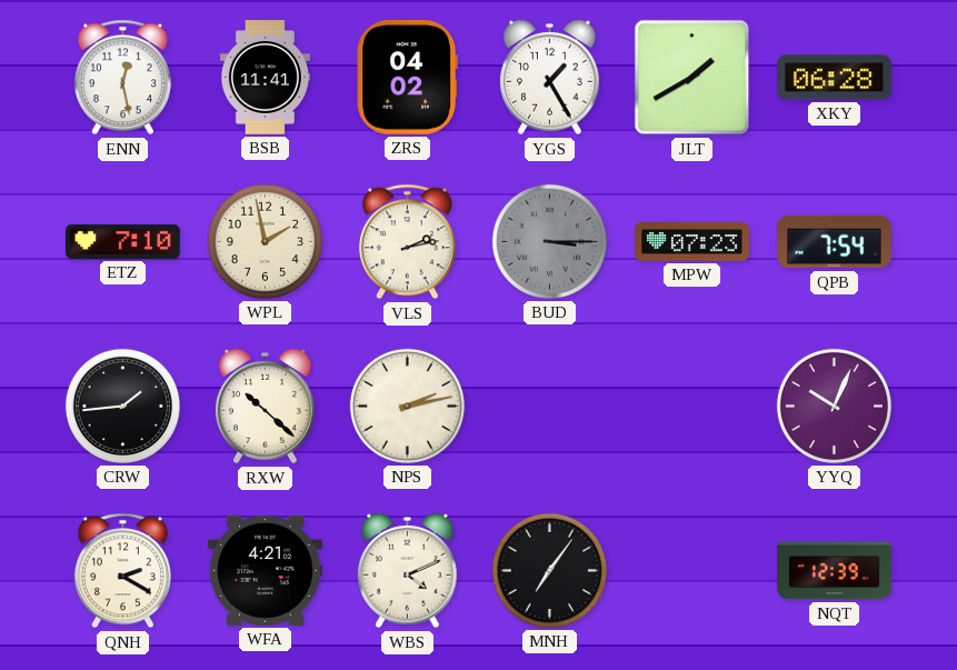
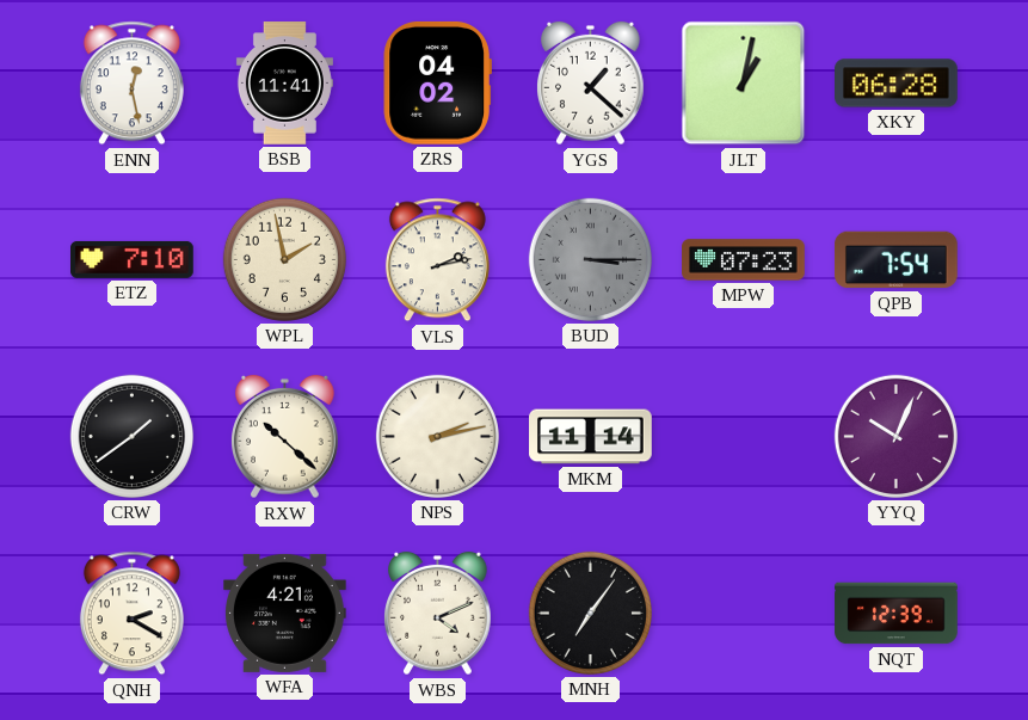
YGS: 1:25 -> 1:22
JLT: 1:40 -> 1:02
CRW: 1:44 -> 1:39
MKM: none -> 11:14
